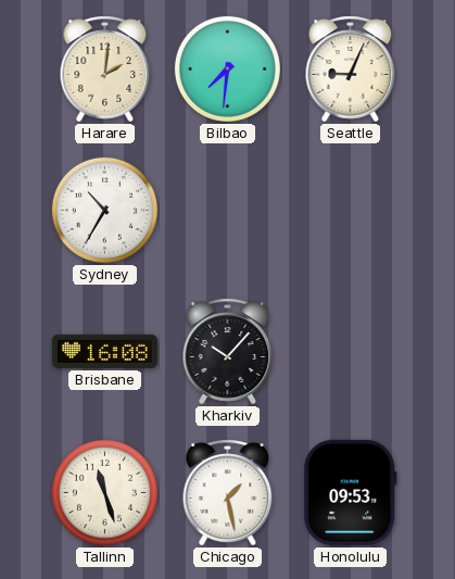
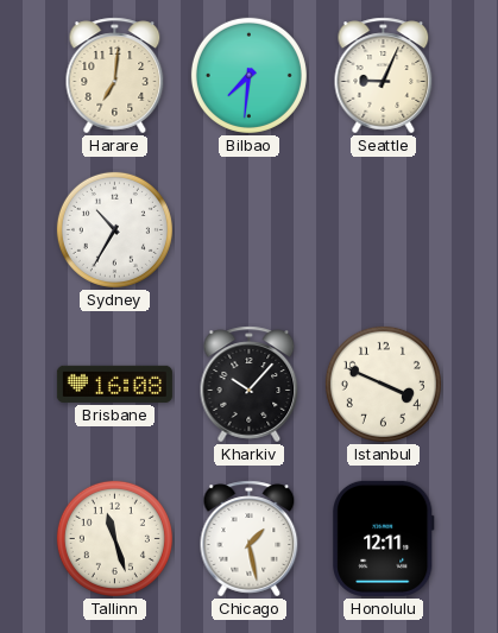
Harare: 2:01 -> 7:01
Istanbul: none -> 3:49
Honolulu: 09:53 -> 12:11
